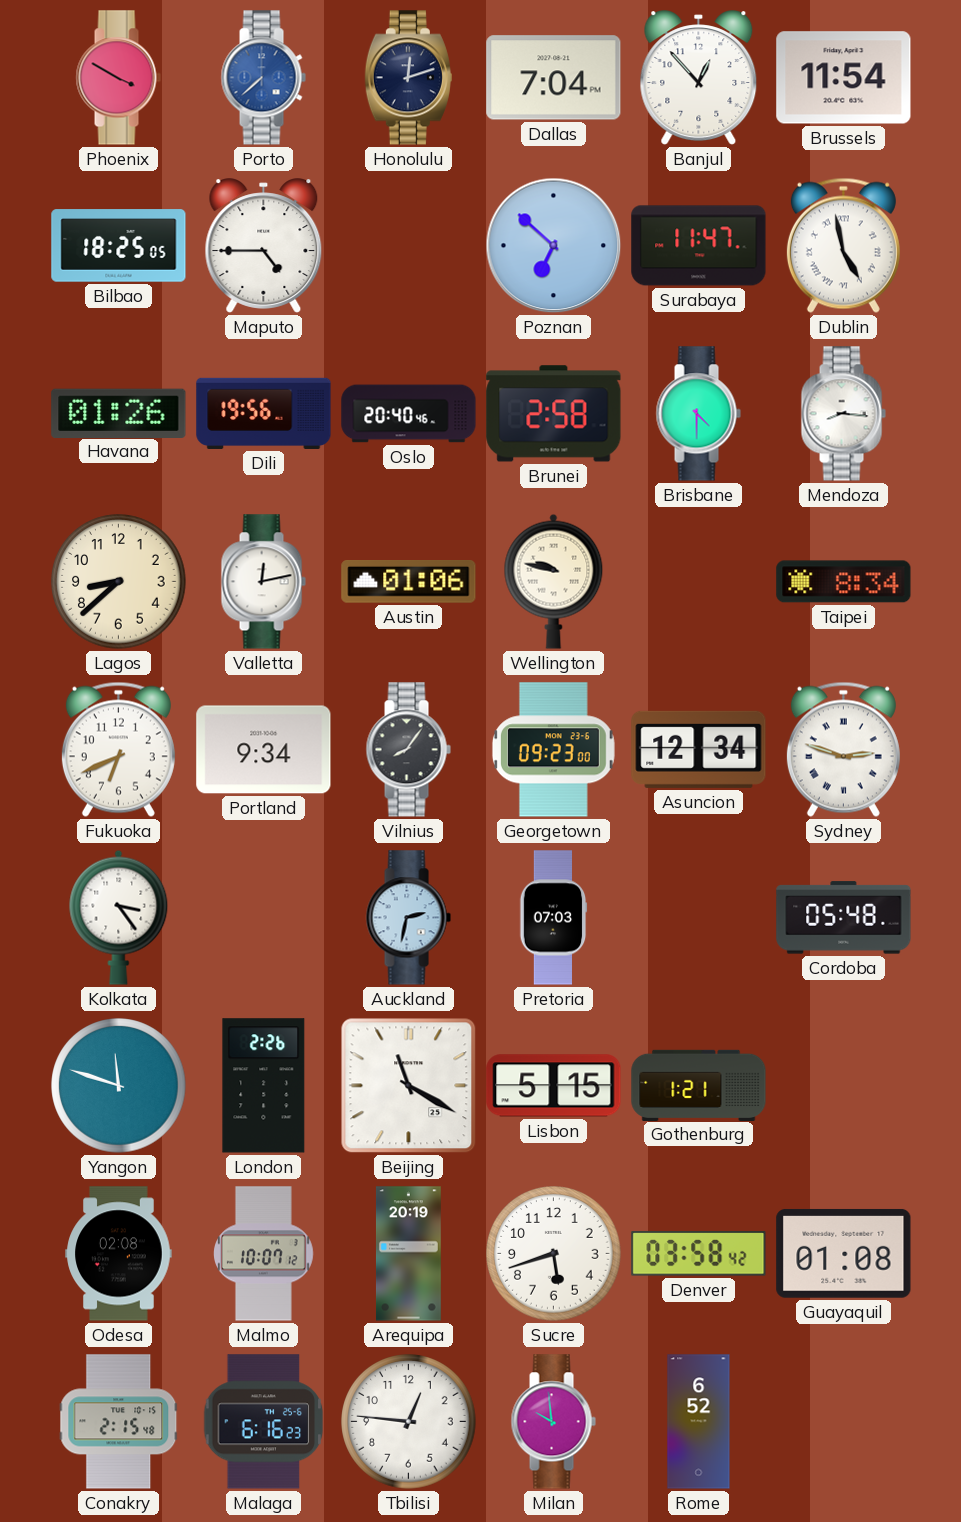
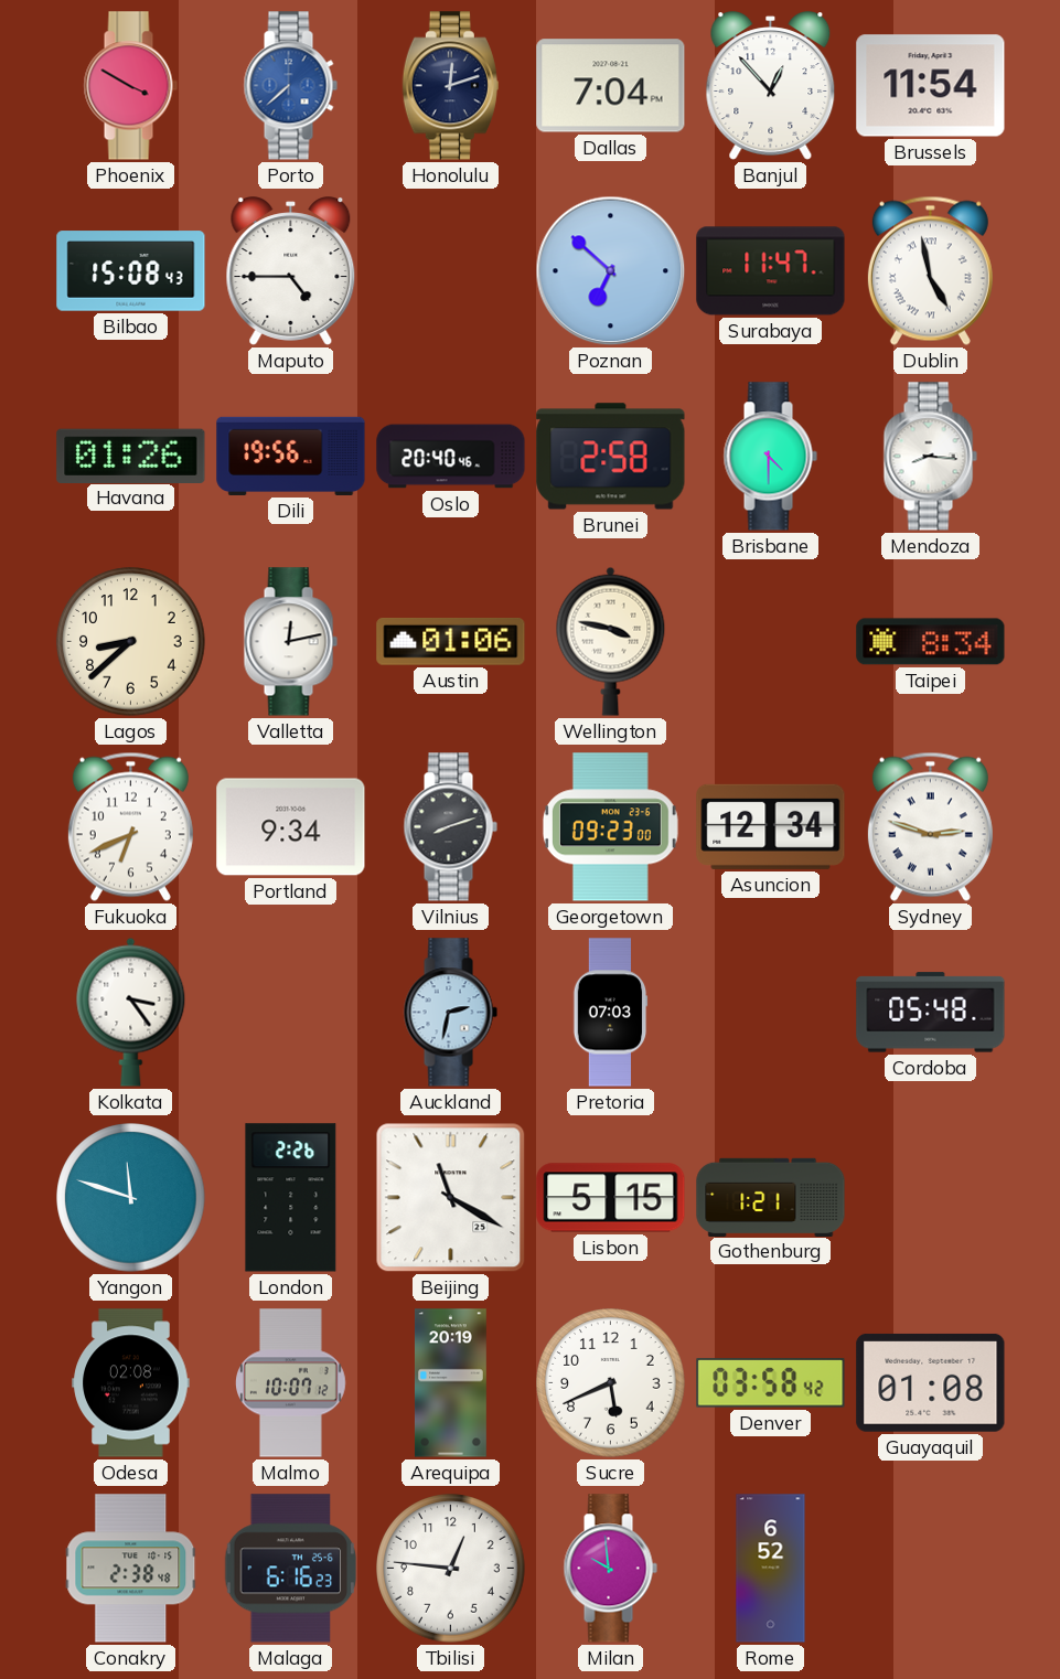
Bilbao: 18:25 -> 15:08
Wellington: 9:47 -> 3:47
Vilnius: 8:06 -> 8:12
Sucre: 5:42 -> 5:41
Conakry: 2:15 -> 2:38
